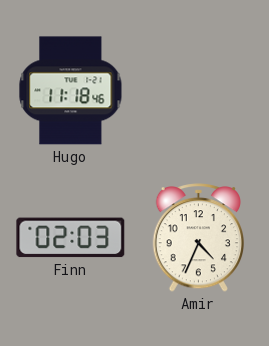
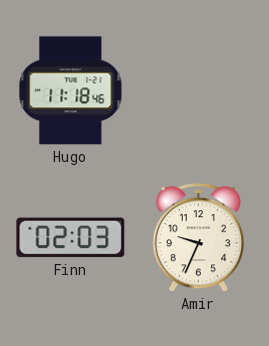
Amir: 4:34 -> 9:34
